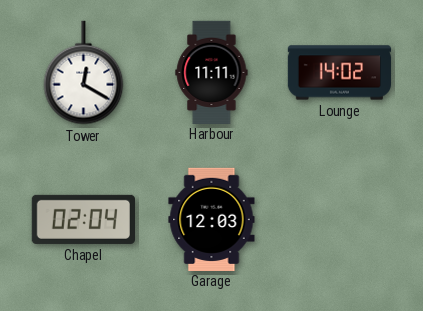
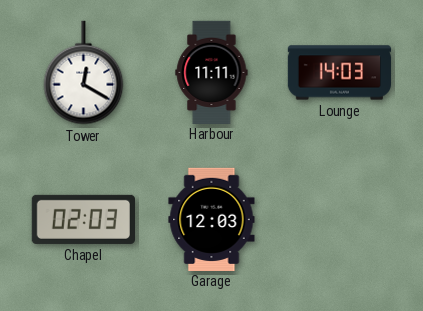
Lounge: 14:02 -> 14:03
Chapel: 02:04 -> 02:03
